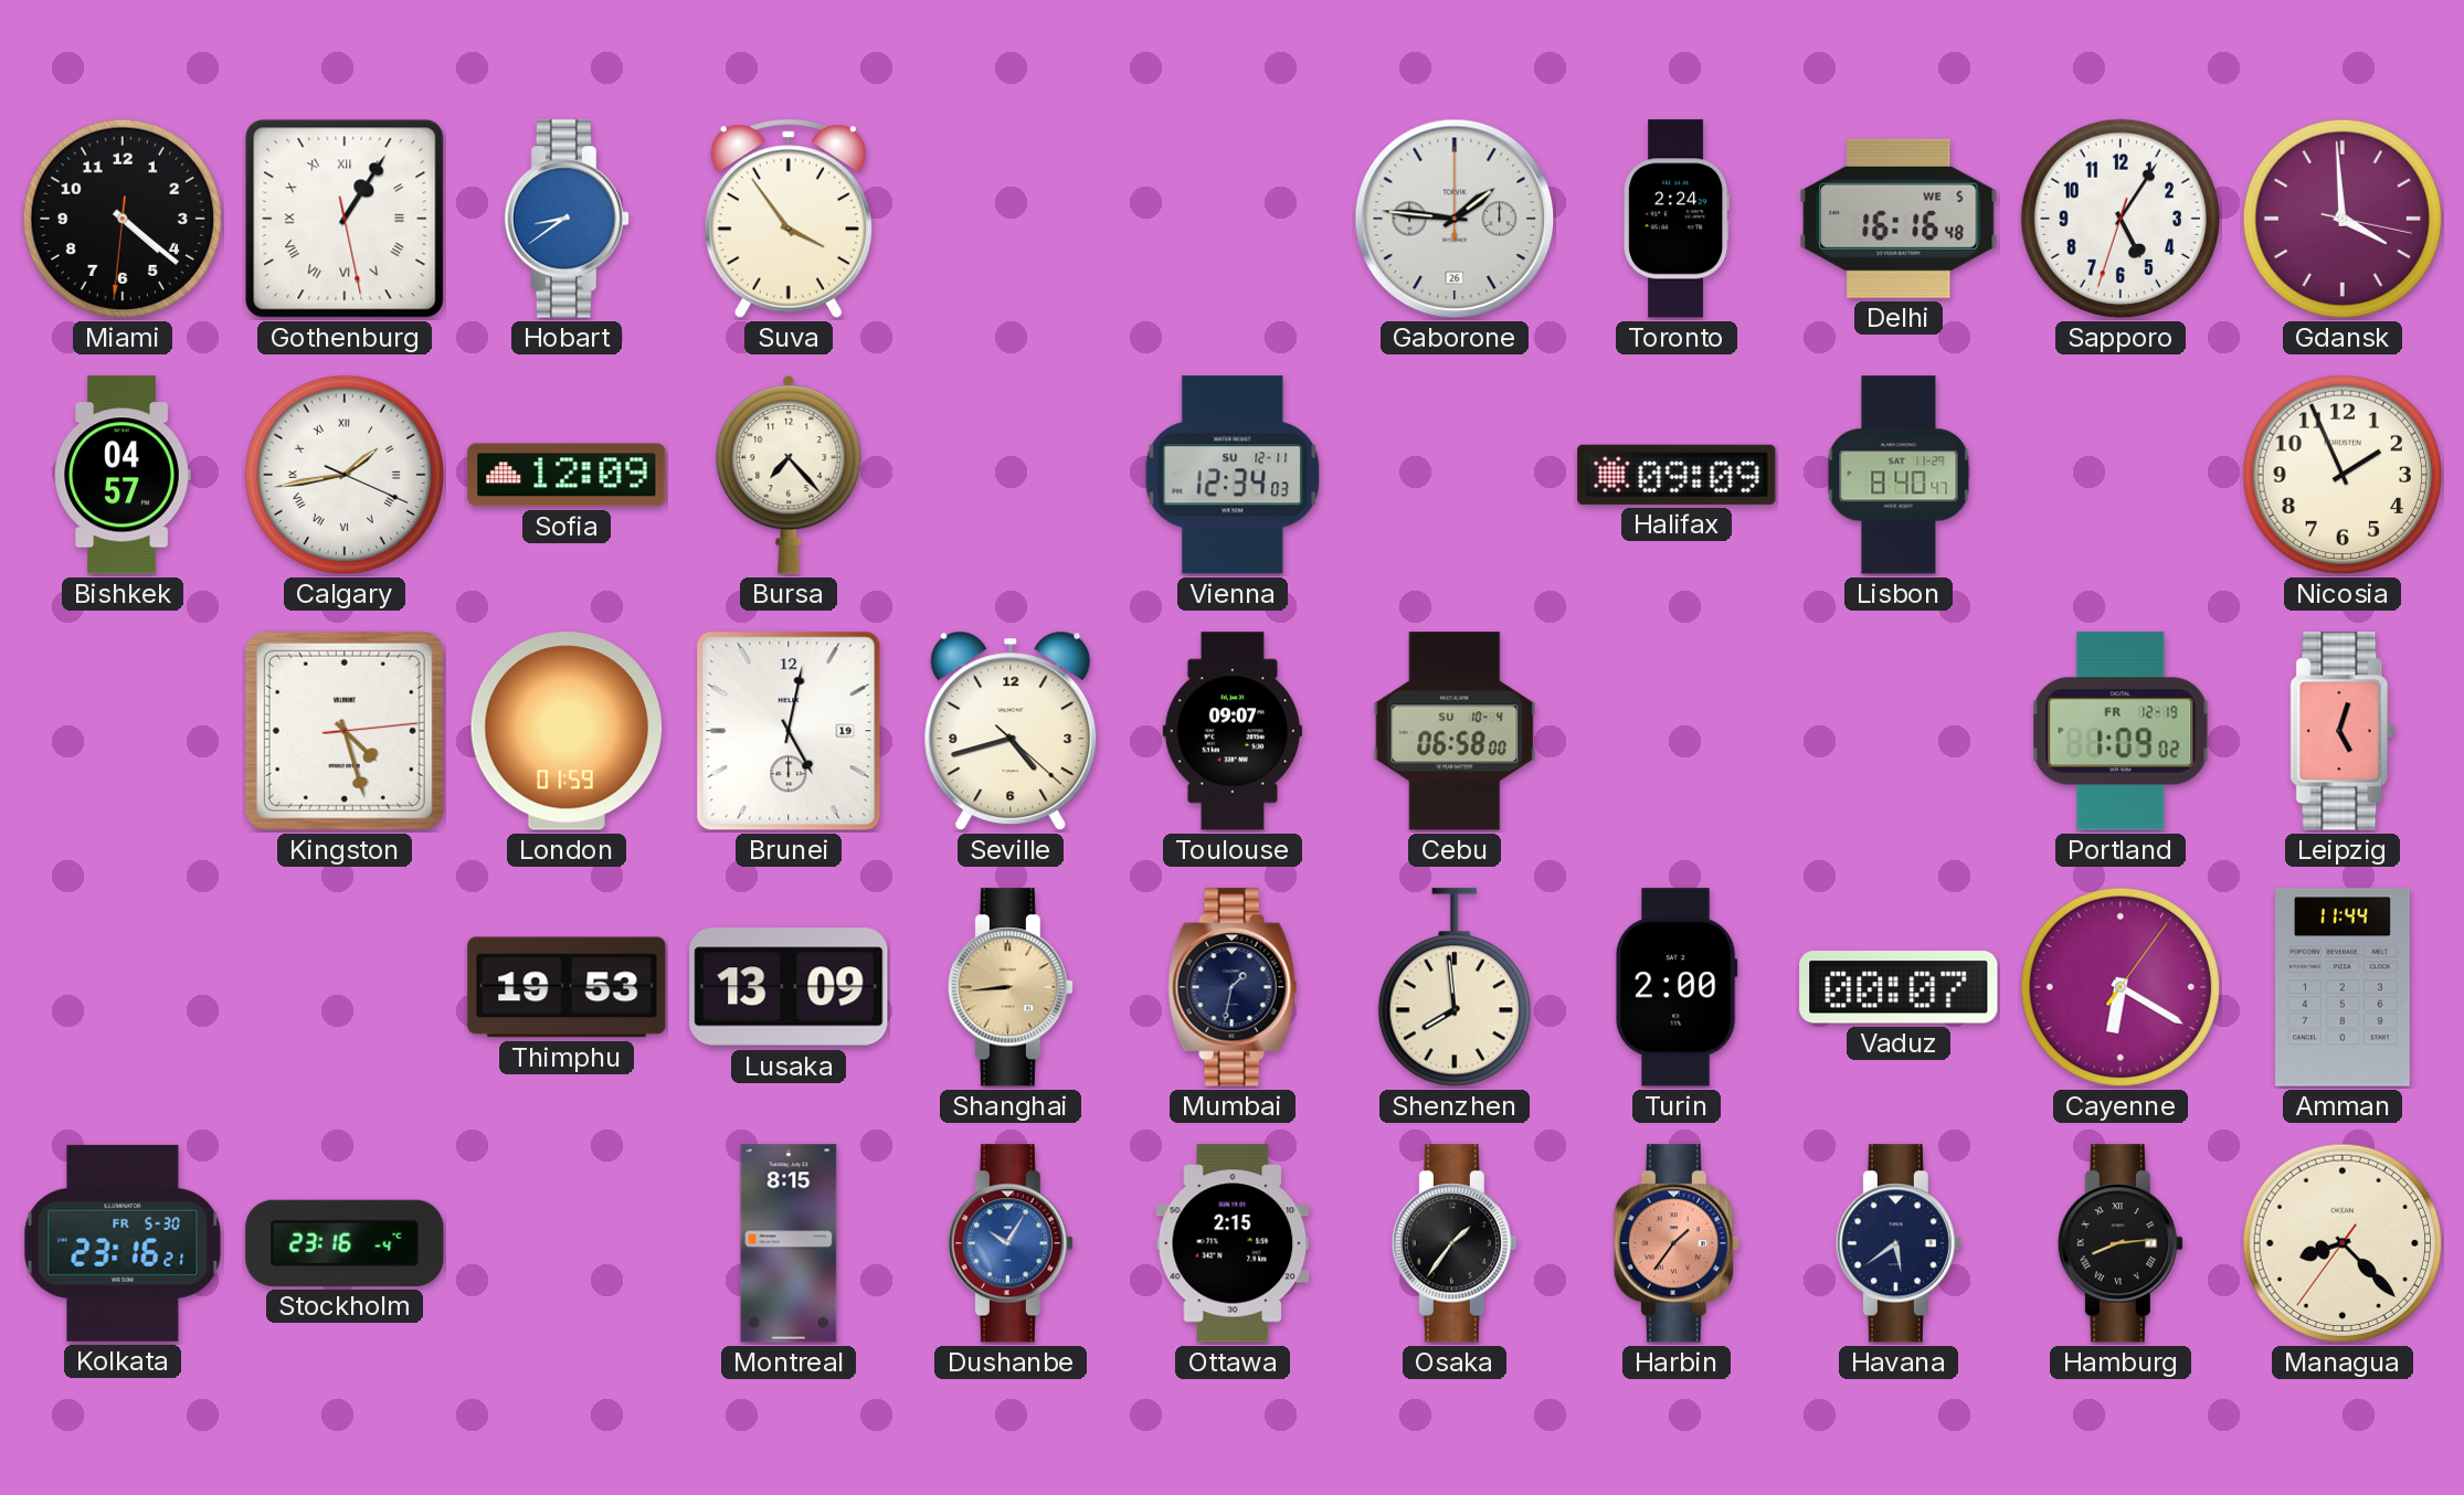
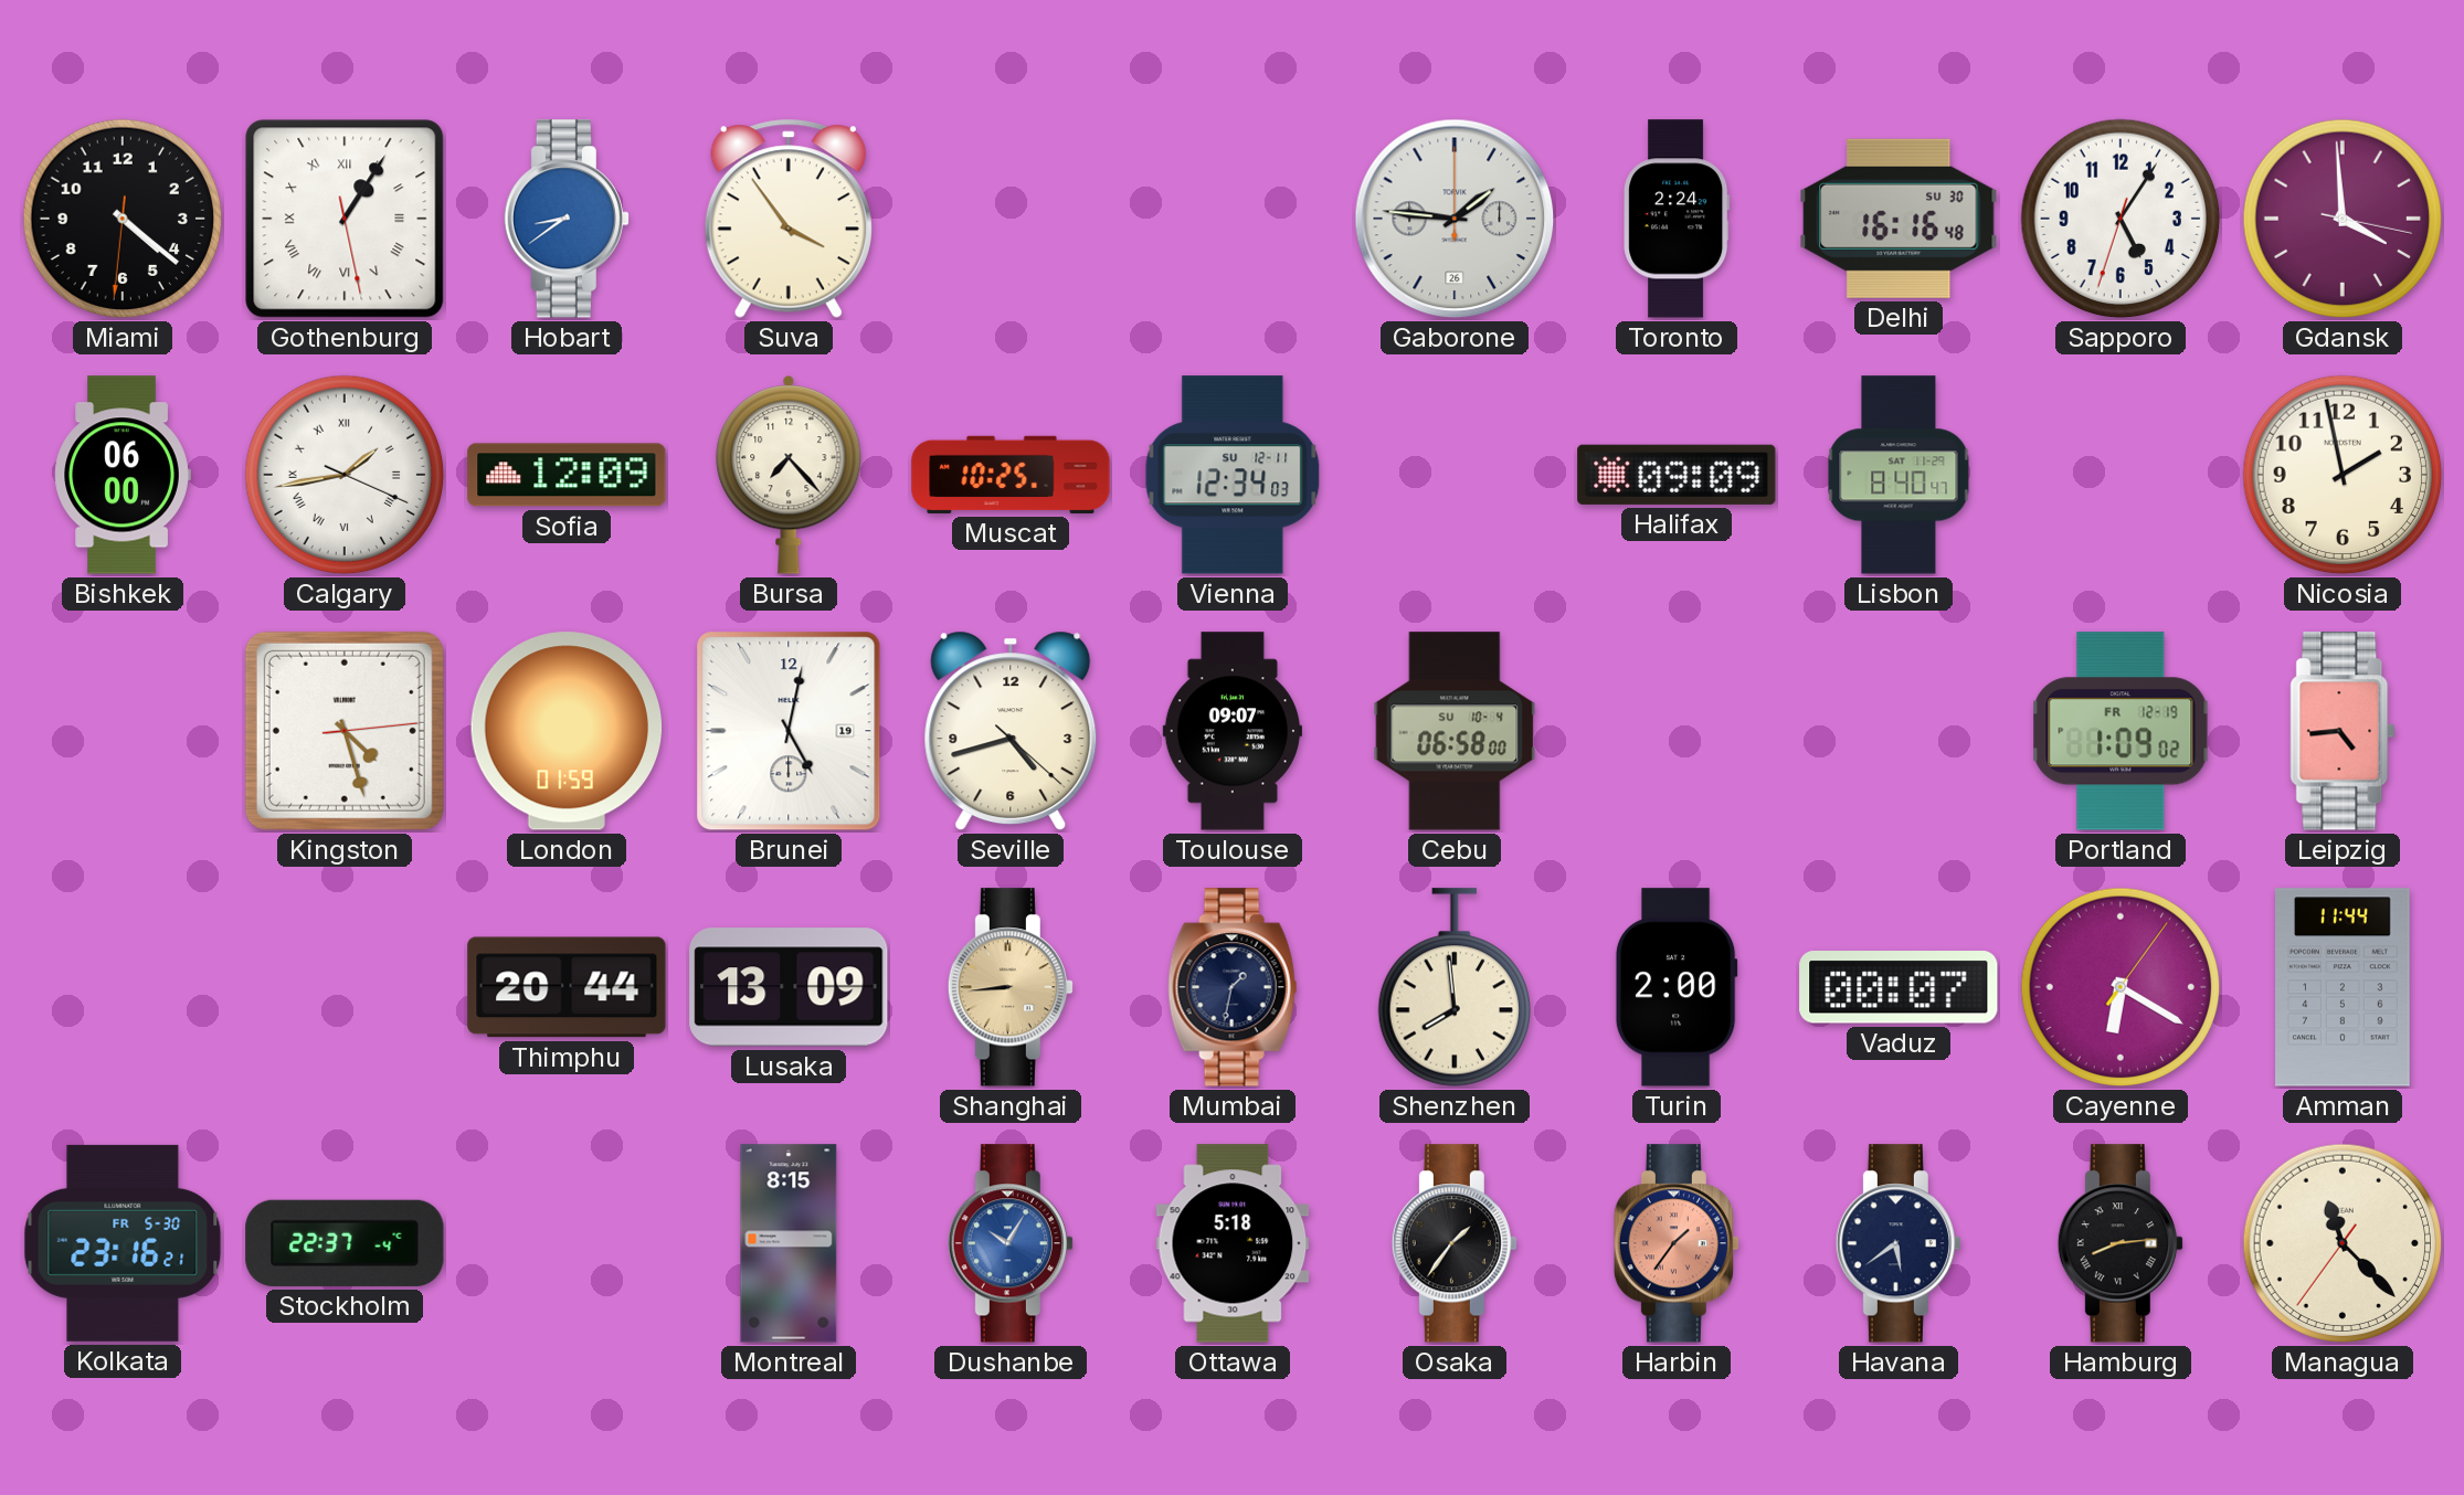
Delhi date: WE 5 -> SU 30
Bishkek: 04:57 -> 06:00
Muscat: none -> 10:25
Nicosia: 1:56 -> 1:58
Leipzig: 5:03 -> 4:44
Thimphu: 19:53 -> 20:44
Stockholm: 23:16 -> 22:37
Ottawa: 2:15 -> 5:18
Managua: 8:22 -> 11:22
